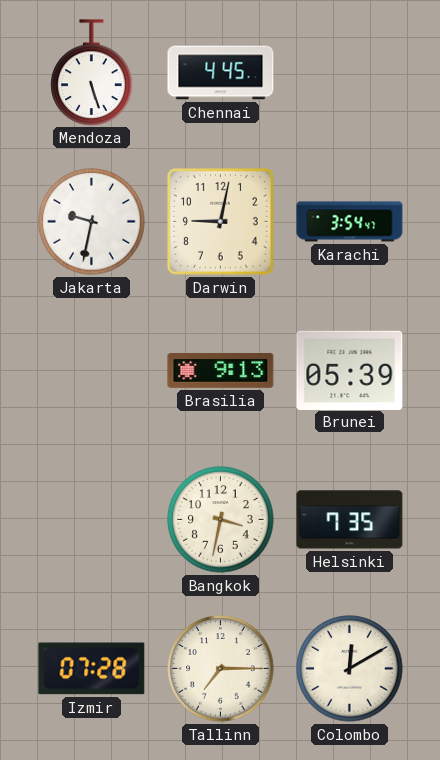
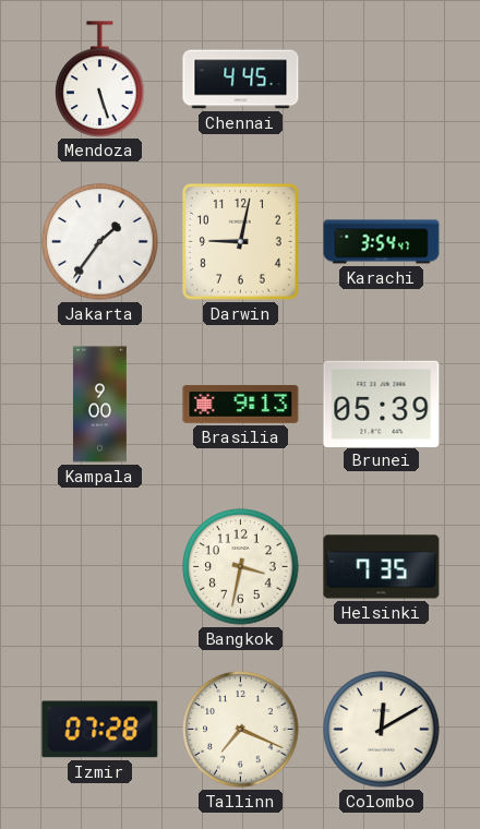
Jakarta: 9:32 -> 1:36
Kampala: none -> 9:00
Tallinn: 7:15 -> 7:19
